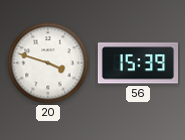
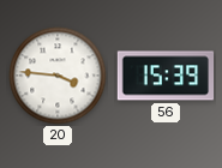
20: 3:48 -> 3:46
